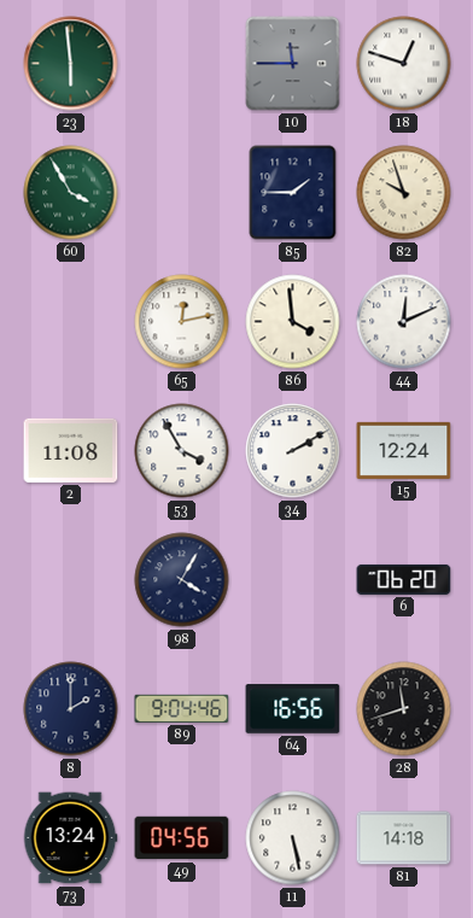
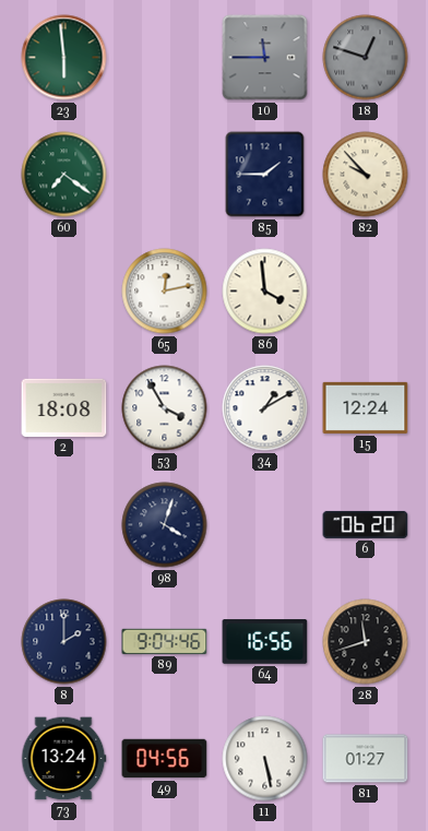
18 dial: white -> grey
60: 3:55 -> 7:21
82: 9:57 -> 9:53
44: 12:11 -> none
2: 11:08 -> 18:08
34: 2:10 -> 1:10
98: 4:05 -> 4:03
81: 14:18 -> 01:27
